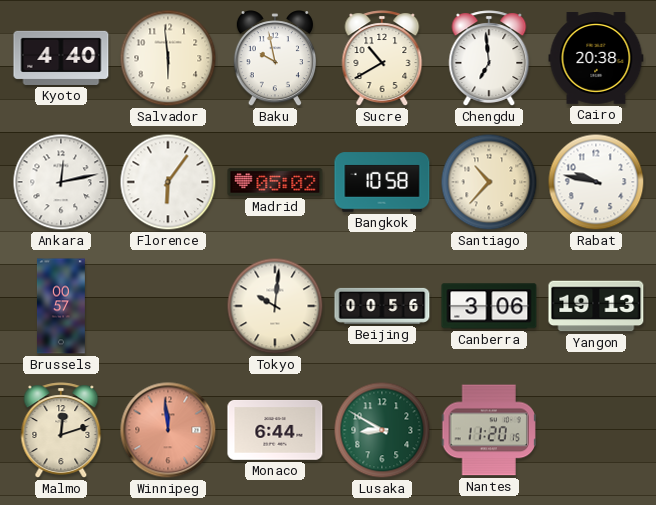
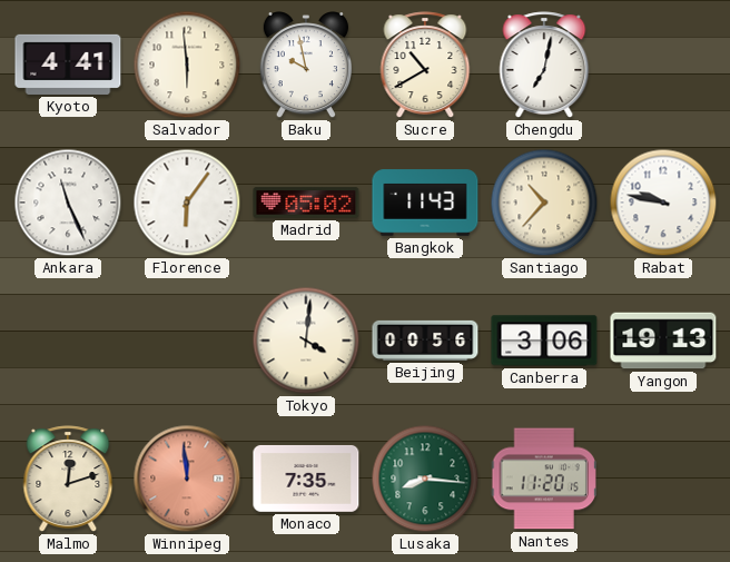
Kyoto: 4:40 -> 4:41
Chengdu: 6:59 -> 7:02
Cairo: 20:38 -> none
Ankara: 12:13 -> 11:26
Bangkok: 10:58 -> 11:43
Brussels: 00:57 -> none
Tokyo: 10:01 -> 4:01
Monaco: 6:44 -> 7:35
Lusaka: 8:50 -> 8:16
